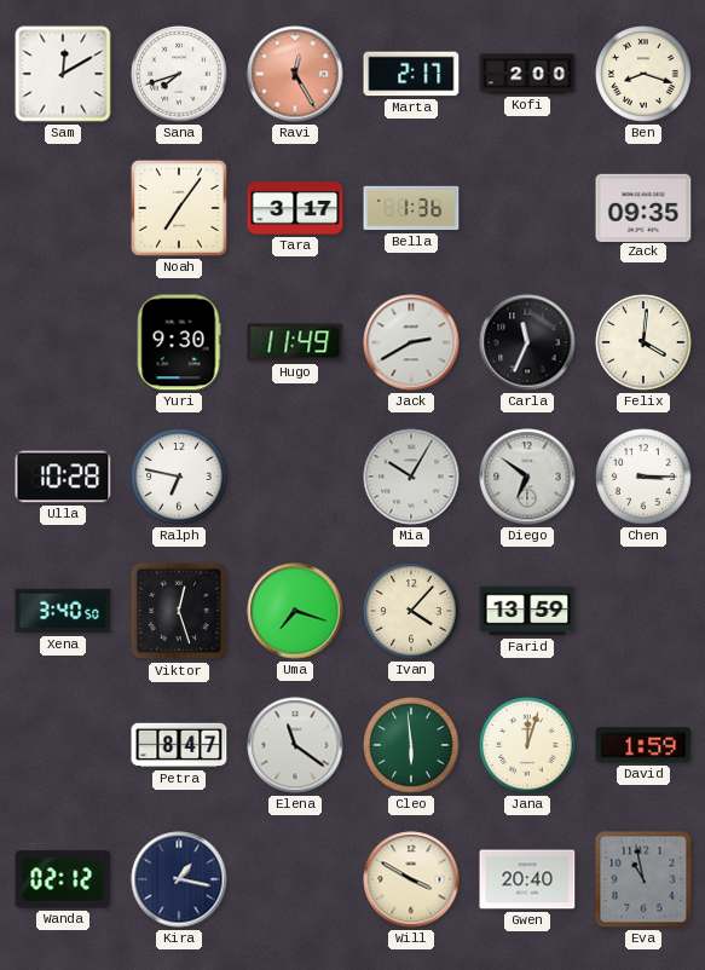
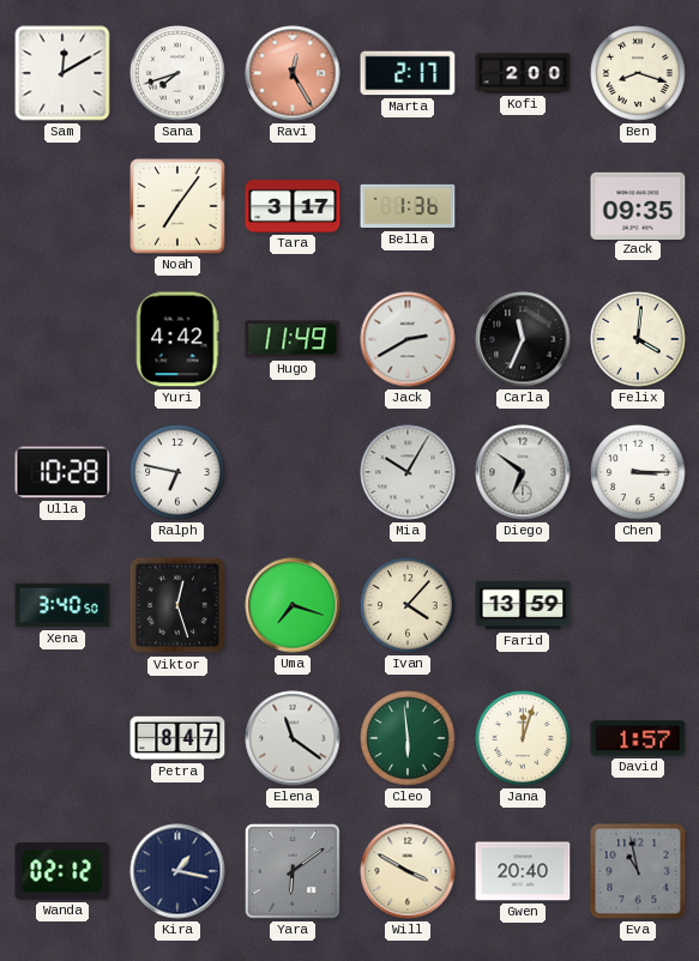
Yuri: 9:30 -> 4:42
David: 1:59 -> 1:57
Yara: none -> 6:09
